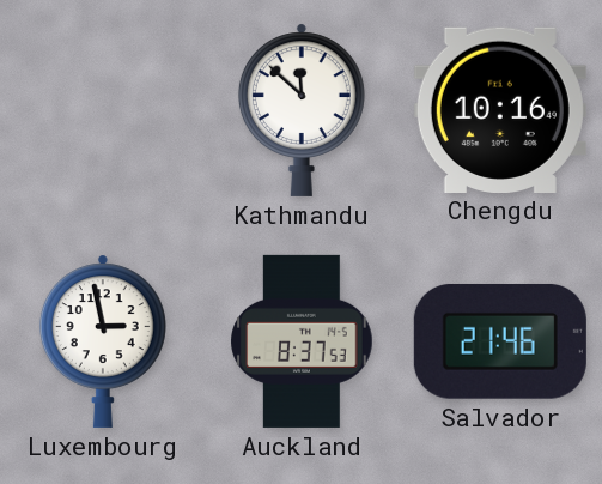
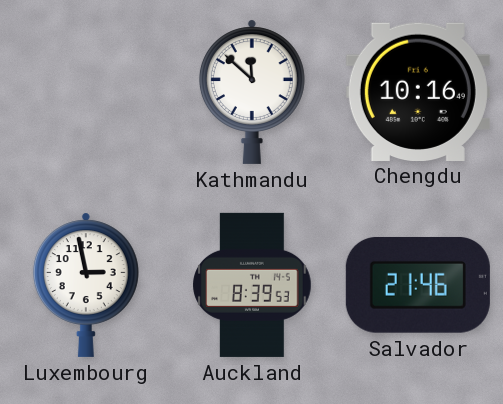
Auckland: 8:37 -> 8:39
